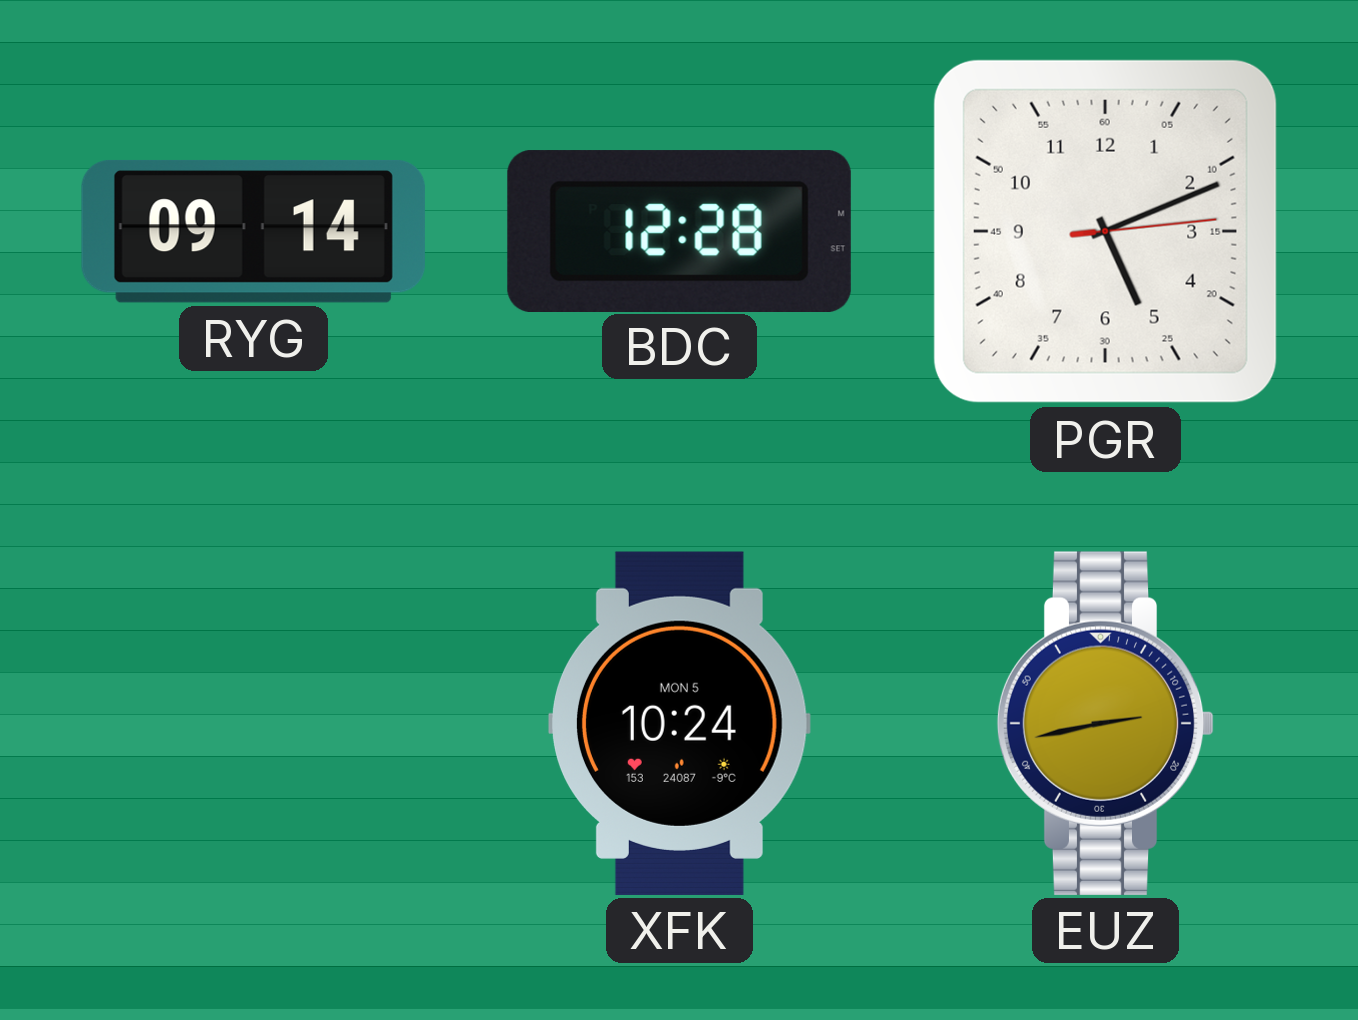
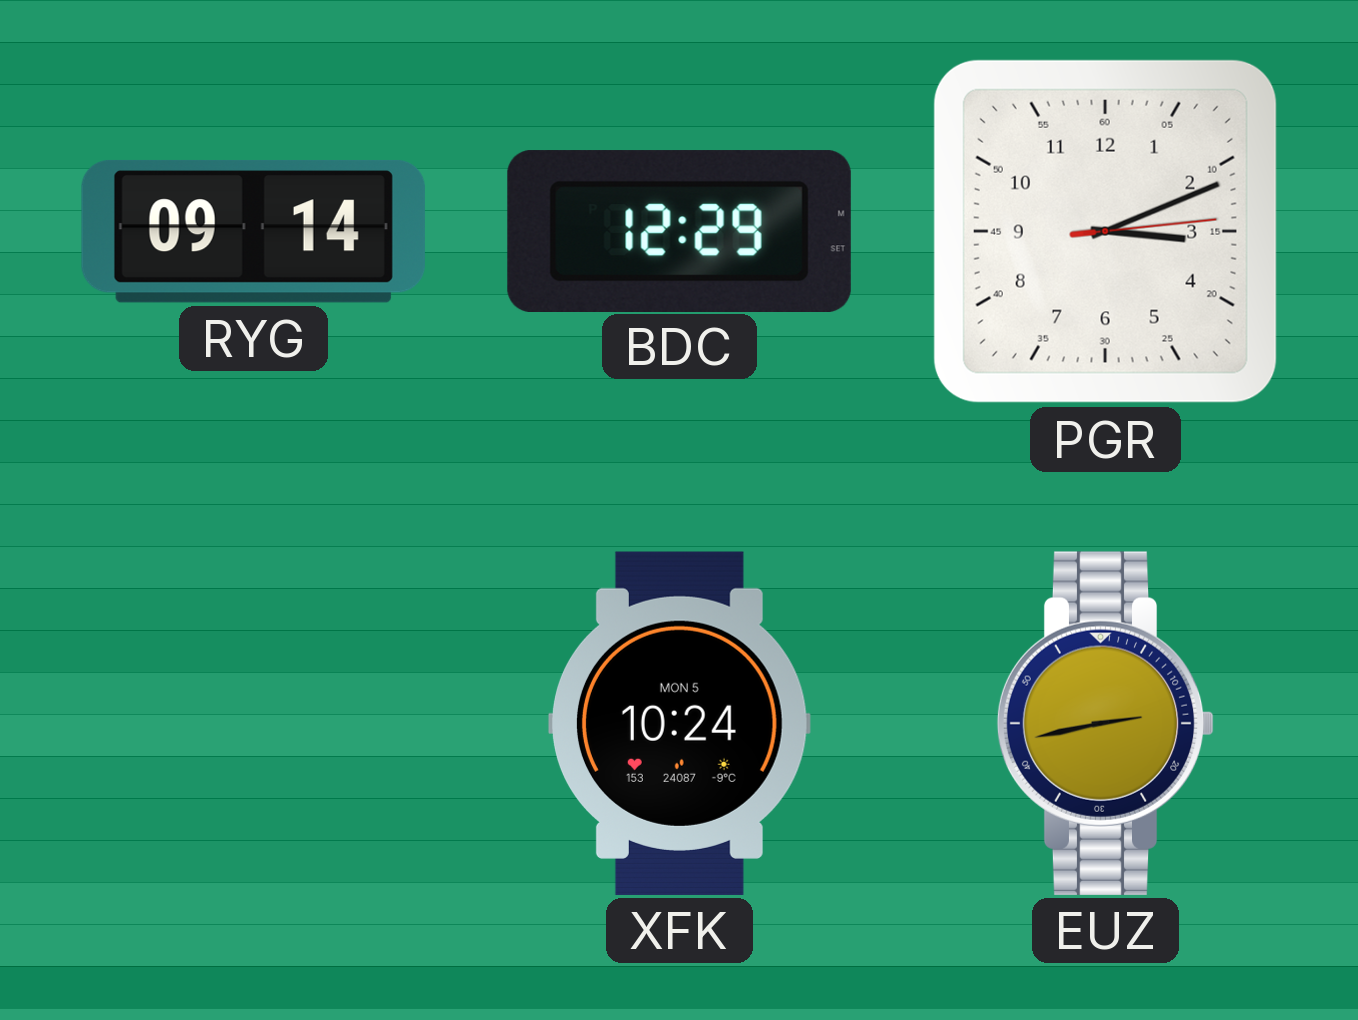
BDC: 12:28 -> 12:29
PGR: 5:11 -> 3:11
